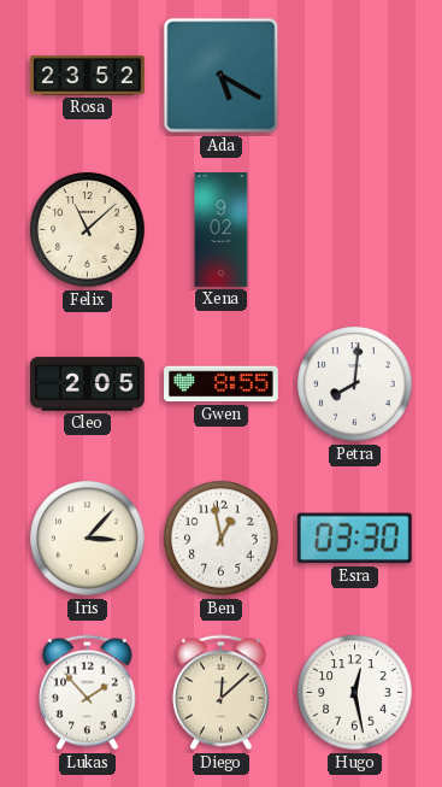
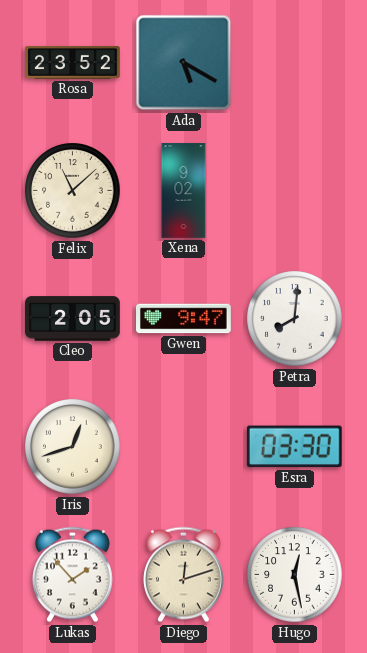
Gwen: 8:55 -> 9:47
Iris: 3:07 -> 12:42
Ben: 12:58 -> none
Diego: 12:08 -> 12:12
